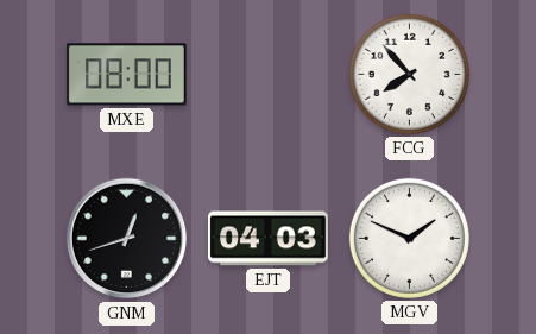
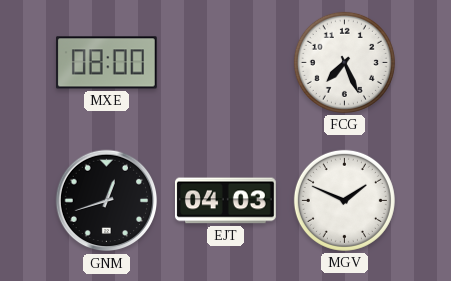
FCG: 7:53 -> 7:26
